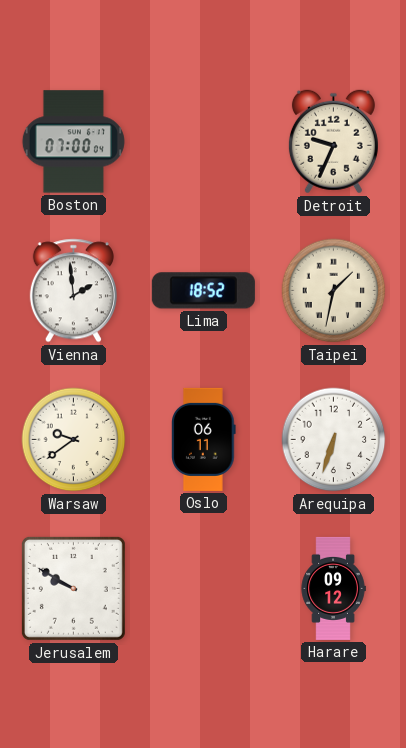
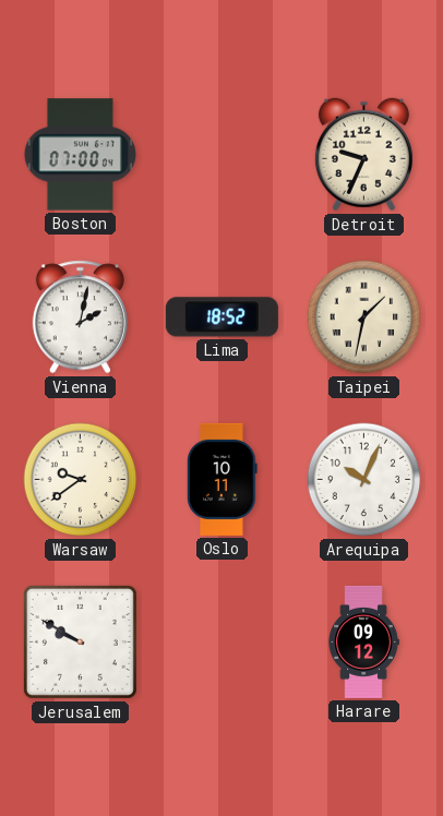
Vienna: 1:59 -> 2:02
Oslo: 06:11 -> 10:11
Arequipa: 6:33 -> 10:04
